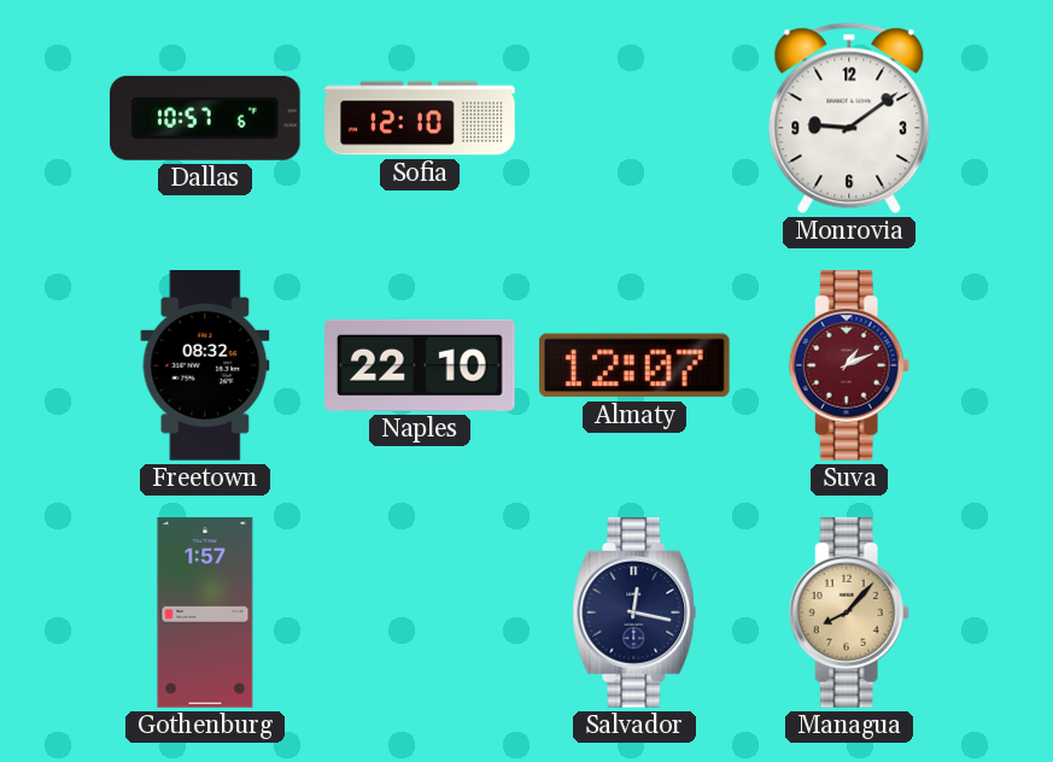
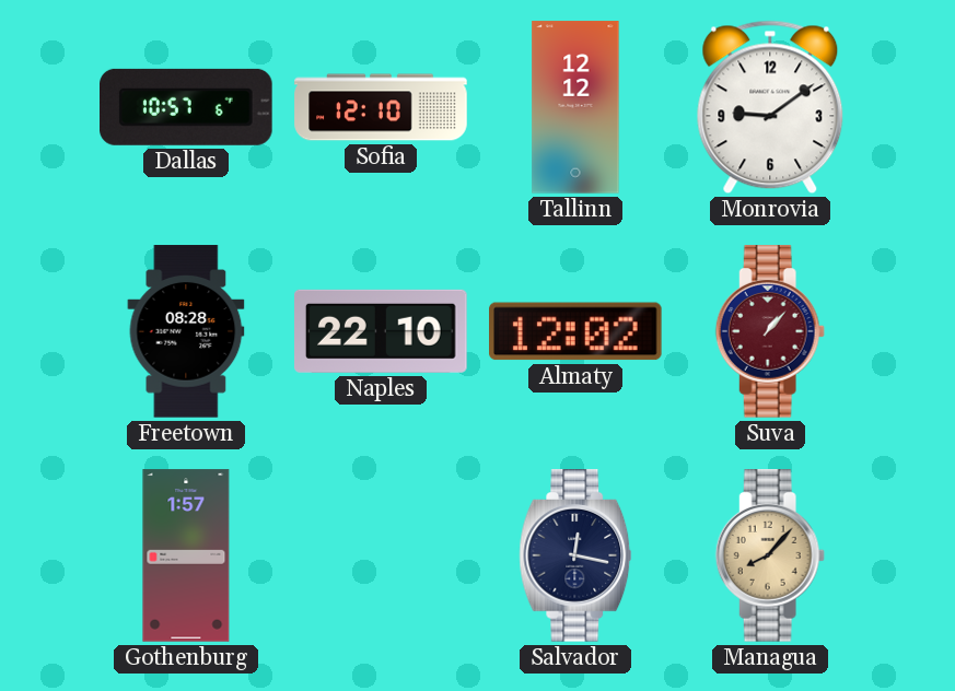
Tallinn: none -> 12:12
Freetown: 08:32 -> 08:28
Almaty: 12:07 -> 12:02
Suva: 1:11 -> 1:07
